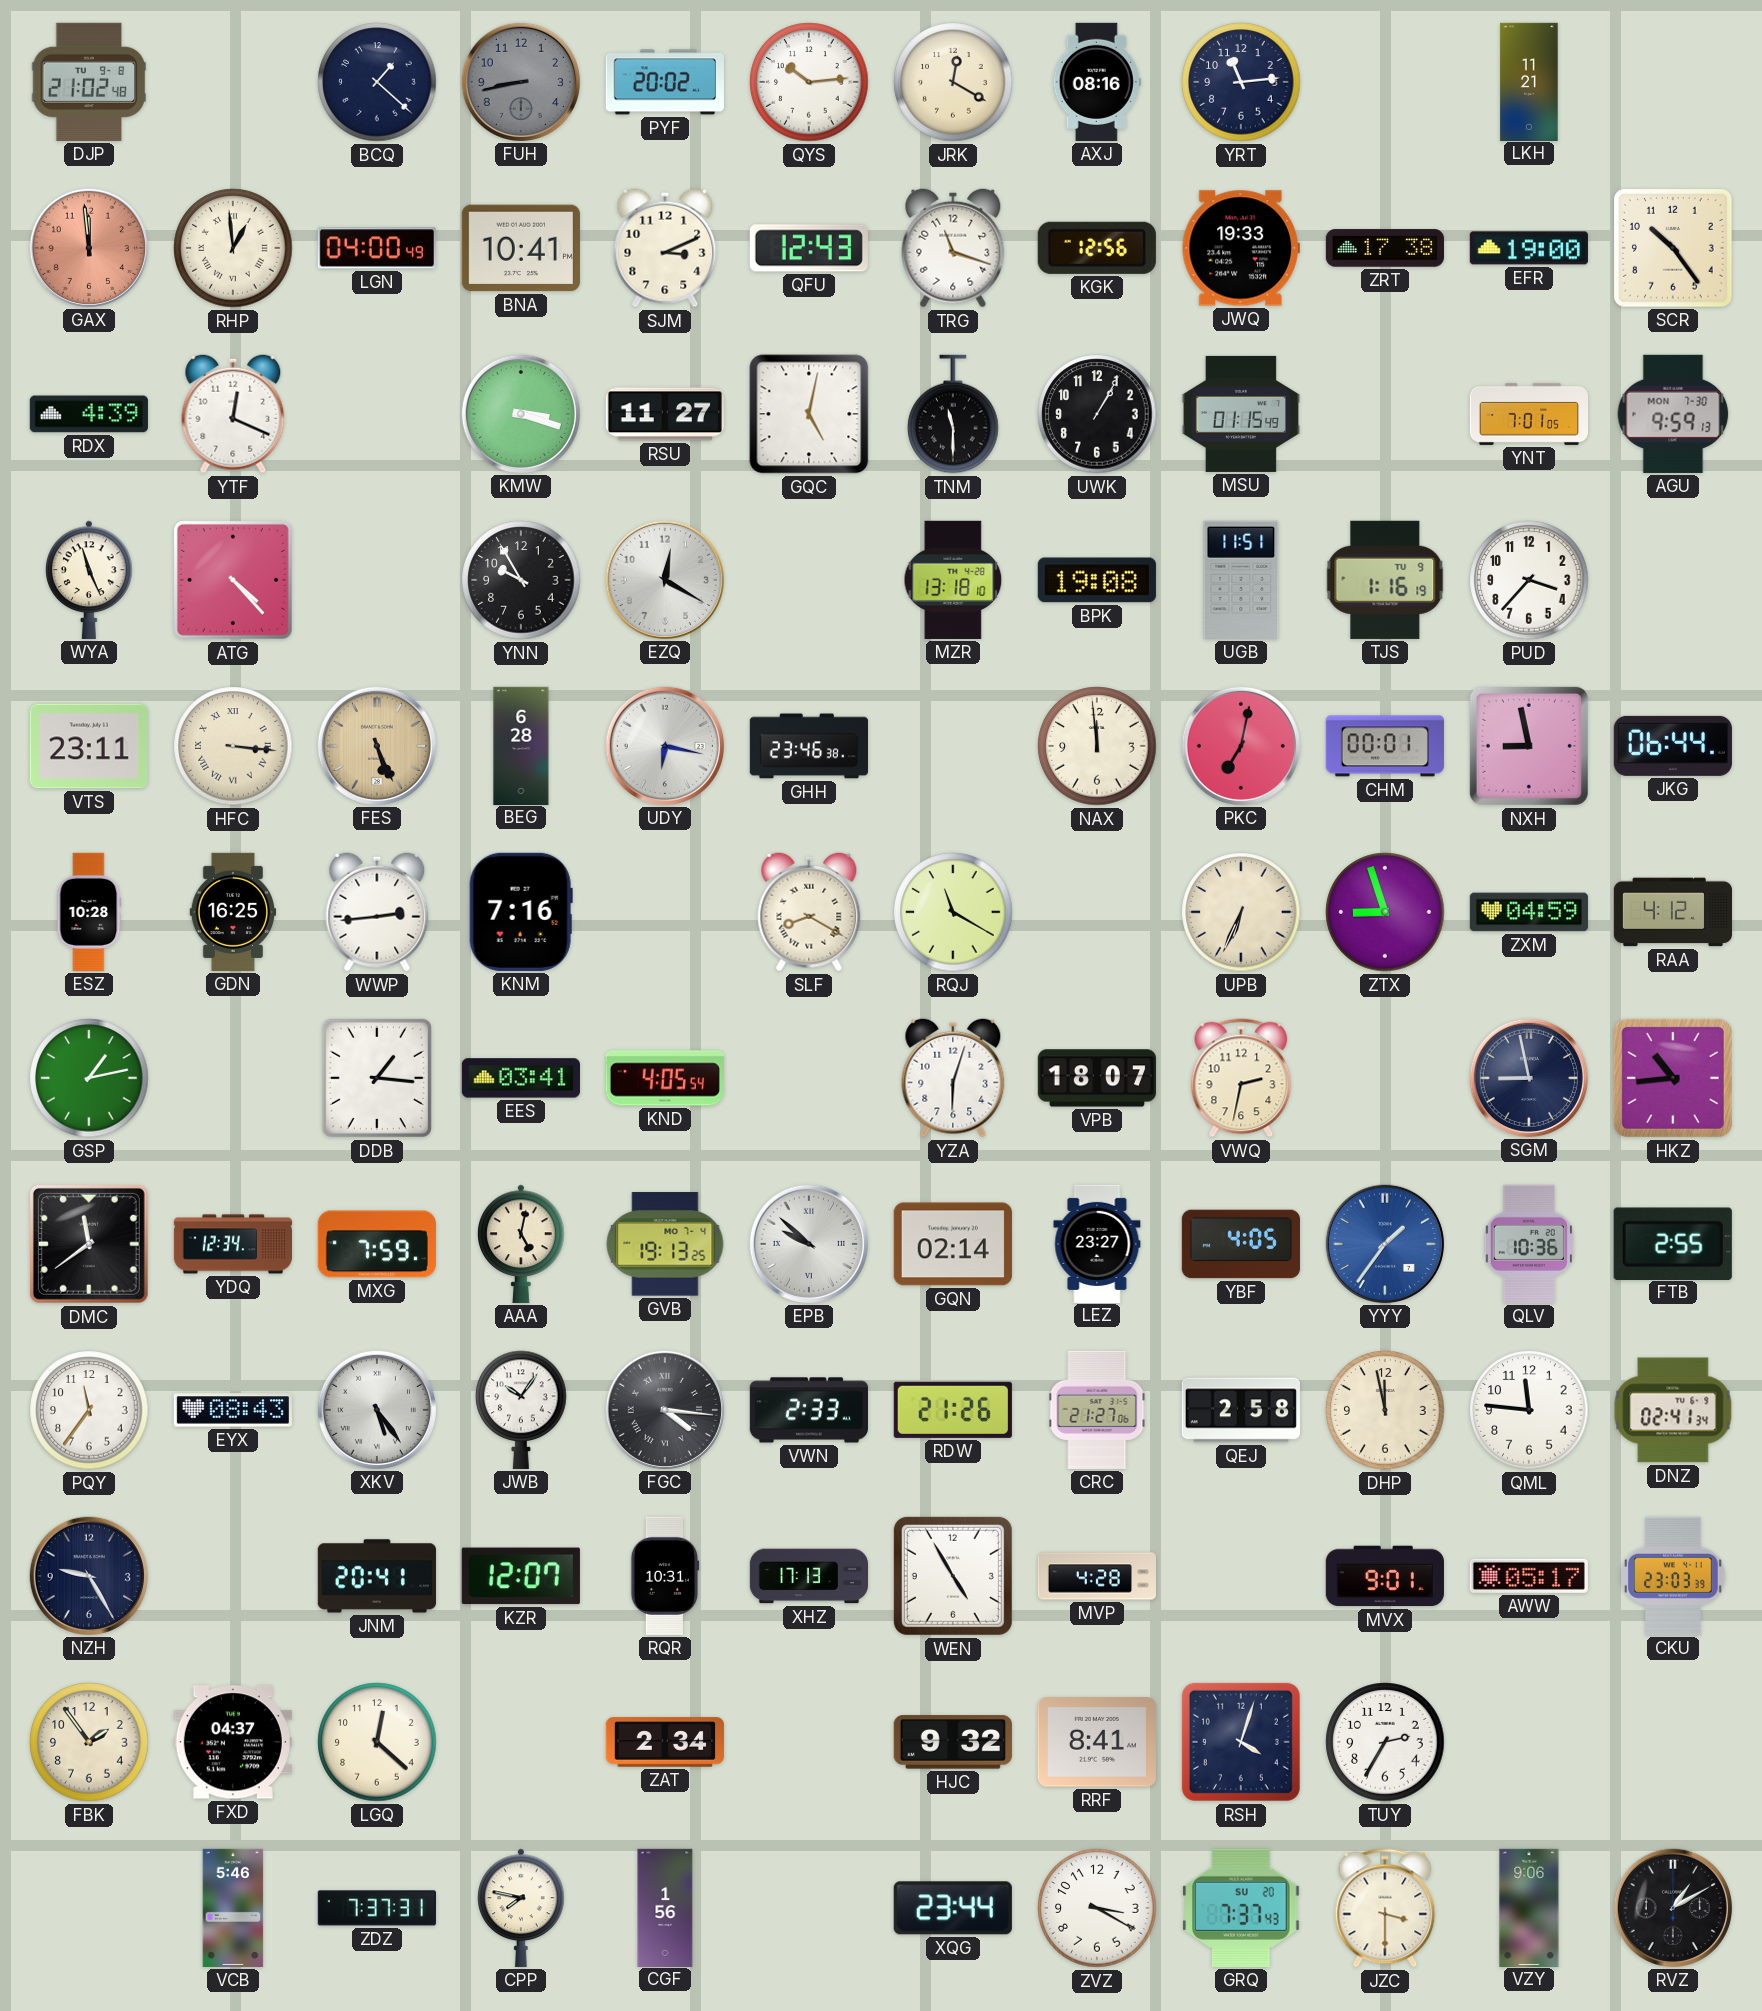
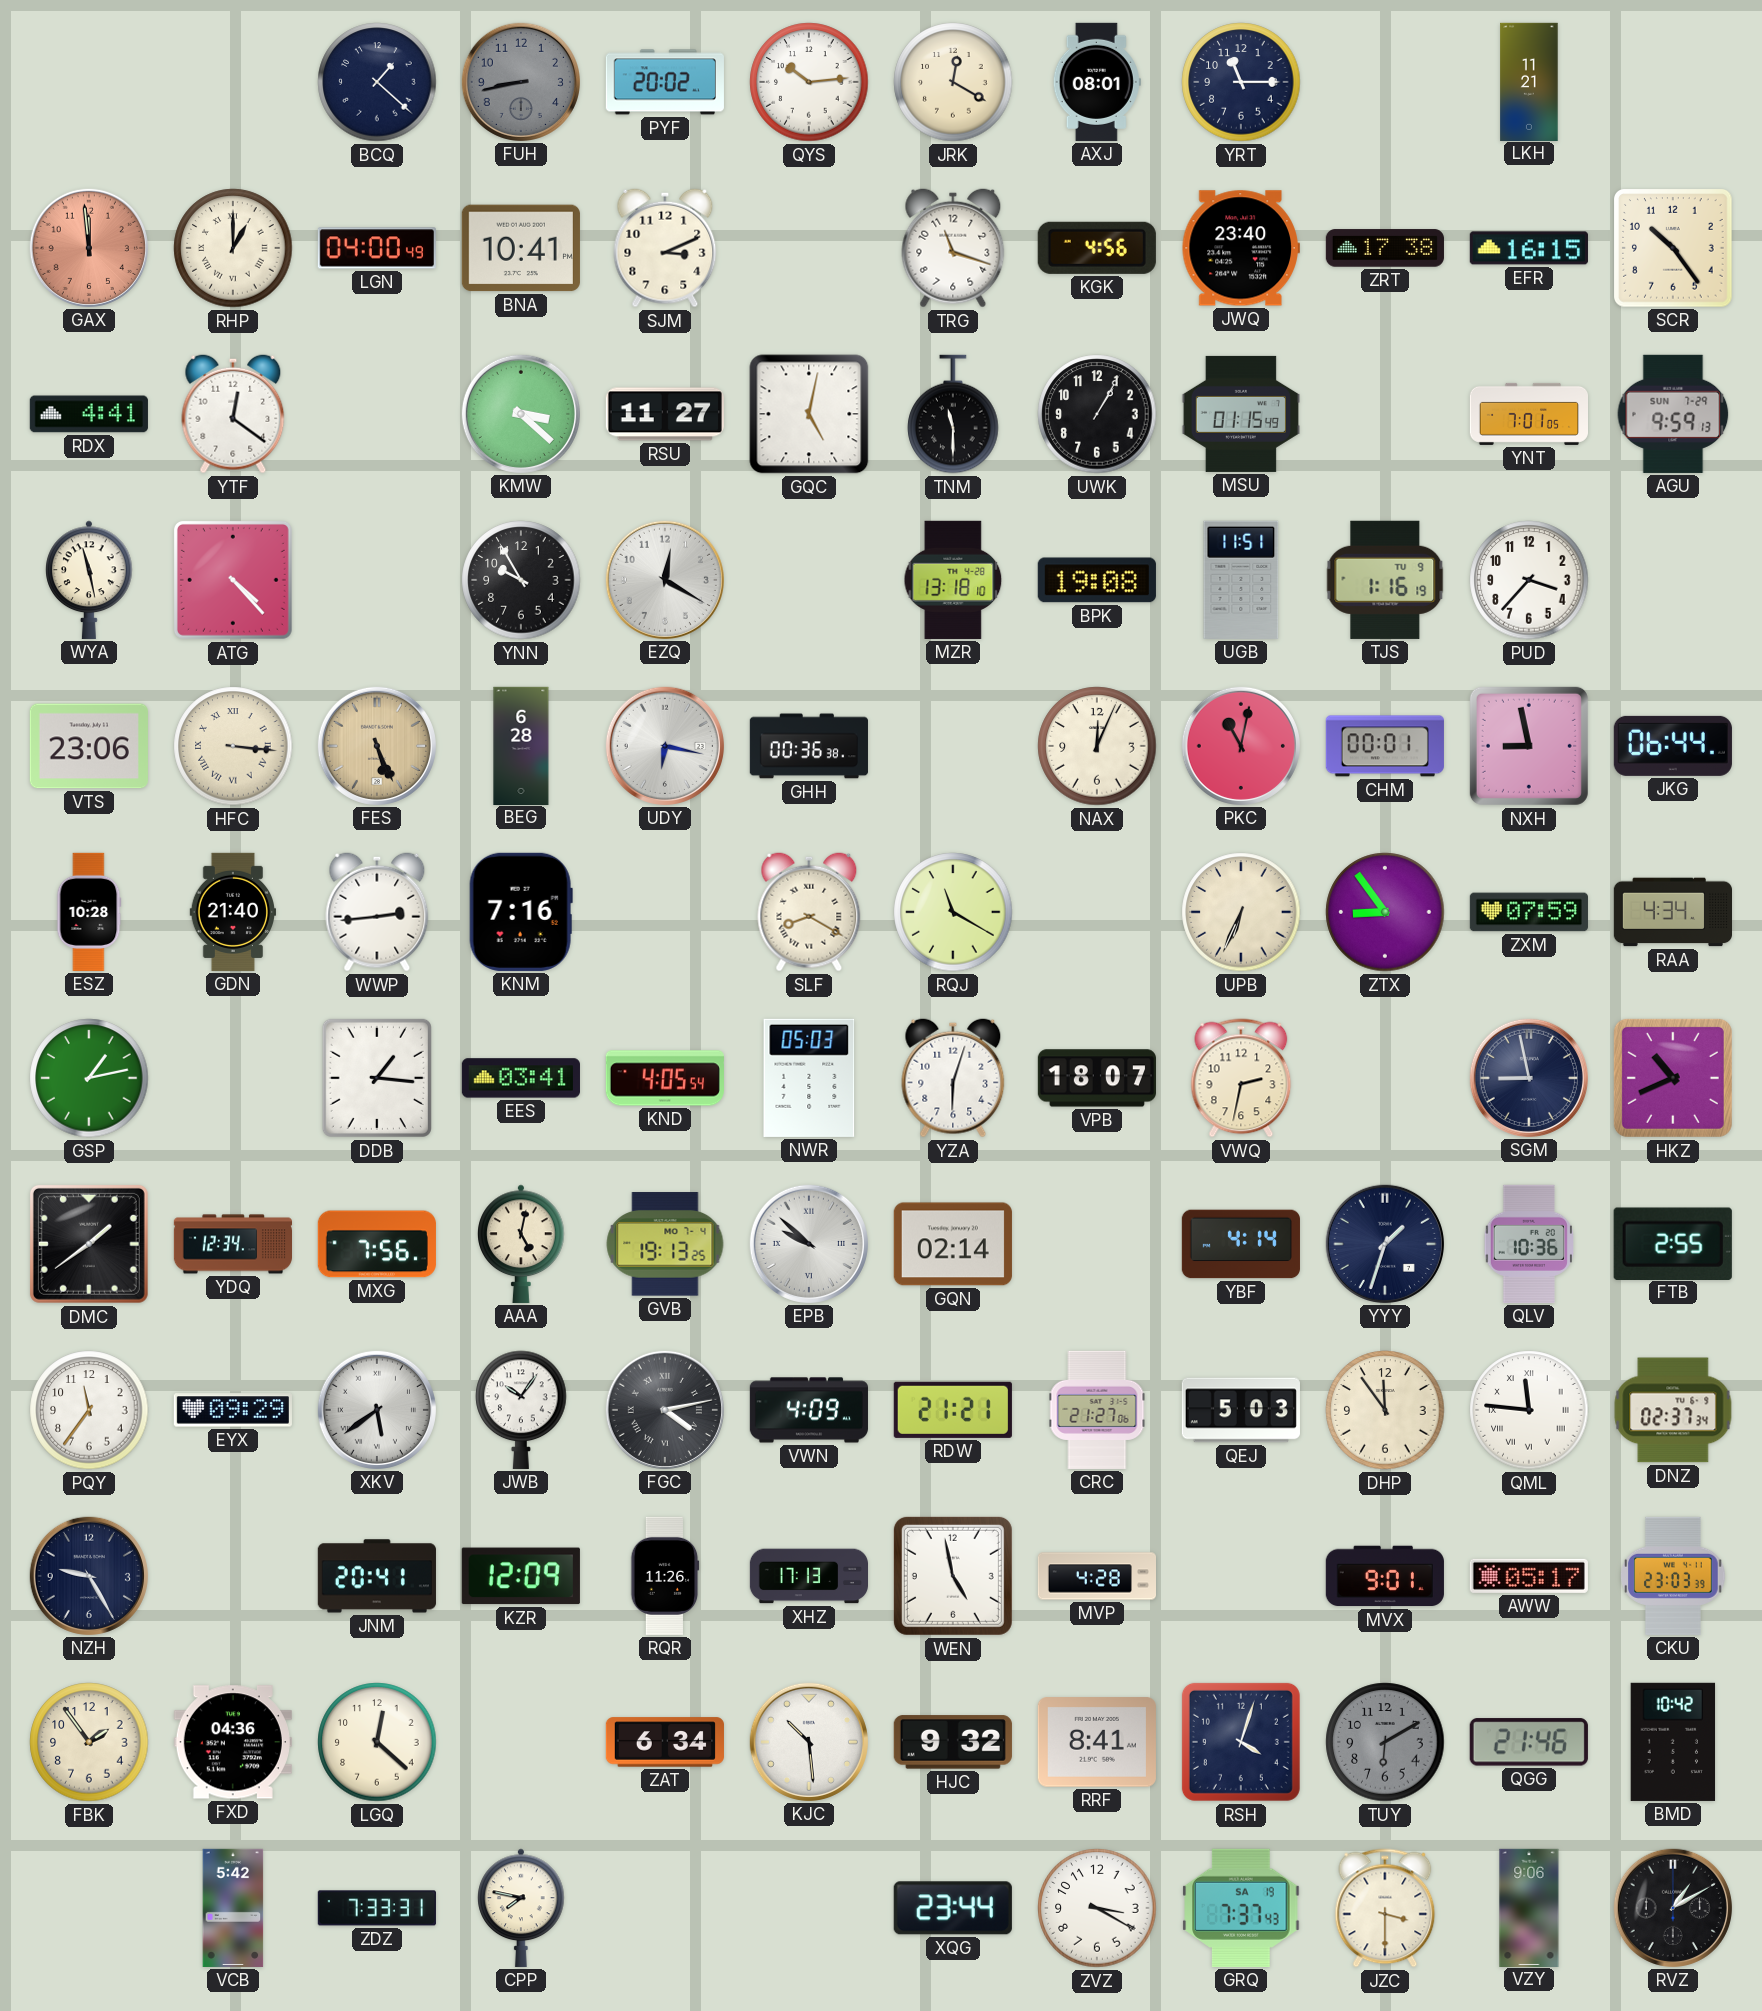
DJP: 21:02 -> none
AXJ: 08:16 -> 08:01
YRT: 11:14 -> 11:15
RHP: 12:59 -> 1:00
QFU: 12:43 -> none
KGK: 12:56 -> 4:56
JWQ: 19:33 -> 23:40
EFR: 19:00 -> 16:15
RDX: 4:39 -> 4:41
YTF: 12:19 -> 12:21
KMW: 3:18 -> 3:22
AGU date: MON 7-30 -> SUN 7-29
WYA: 11:26 -> 11:28
VTS: 23:11 -> 23:06
GHH: 23:46 -> 00:36
NAX: 11:59 -> 12:04
PKC: 7:02 -> 11:02
GDN: 16:25 -> 21:40
ZTX: 8:57 -> 8:54
ZXM: 04:59 -> 07:59
RAA: 4:12 -> 4:34
NWR: none -> 05:03
HKZ: 10:44 -> 10:41
DMC: 11:39 -> 1:39
MXG: 7:59 -> 7:56
LEZ: 23:27 -> none
YBF: 4:05 -> 4:14
YYY: 1:36 -> 1:33
YYY dial: blue -> navy
EYX: 08:43 -> 09:29
XKV: 5:24 -> 5:39
FGC: 4:16 -> 4:13
VWN: 2:33 -> 4:09
RDW: 21:26 -> 21:21
QEJ: 2:58 -> 5:03
DHP: 11:58 -> 11:54
QML numerals: Arabic -> Roman
DNZ: 02:41 -> 02:37
KZR: 12:07 -> 12:09
RQR: 10:31 -> 11:26
WEN: 4:55 -> 4:58
FXD: 04:37 -> 04:36
ZAT: 2:34 -> 6:34
KJC: none -> 10:29
TUY: 2:35 -> 6:10
TUY dial: white -> grey
QGG: none -> 21:46
BMD: none -> 10:42
VCB: 5:46 -> 5:42
ZDZ: 7:37 -> 7:33
CGF: 1:56 -> none
GRQ date: SU 20 -> SA 19
